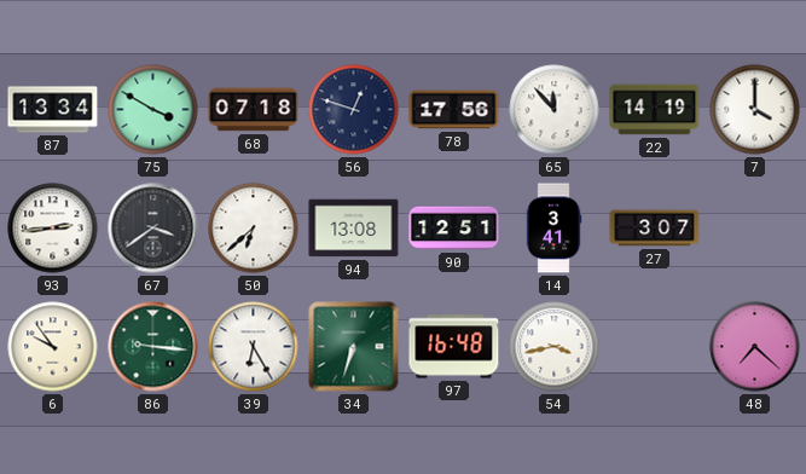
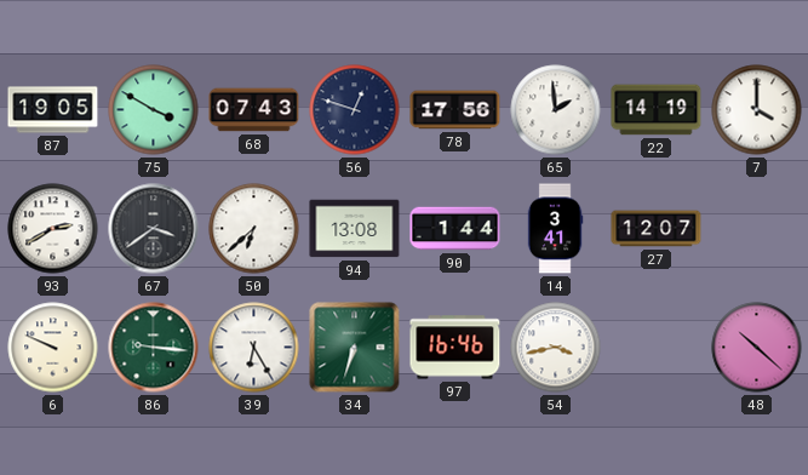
87: 13:34 -> 19:05
68: 07:18 -> 07:43
65: 11:53 -> 1:59
93: 2:44 -> 2:40
90: 12:51 -> 1:44
27: 3:07 -> 12:07
6: 9:54 -> 9:49
97: 16:48 -> 16:46
48: 7:22 -> 10:22
